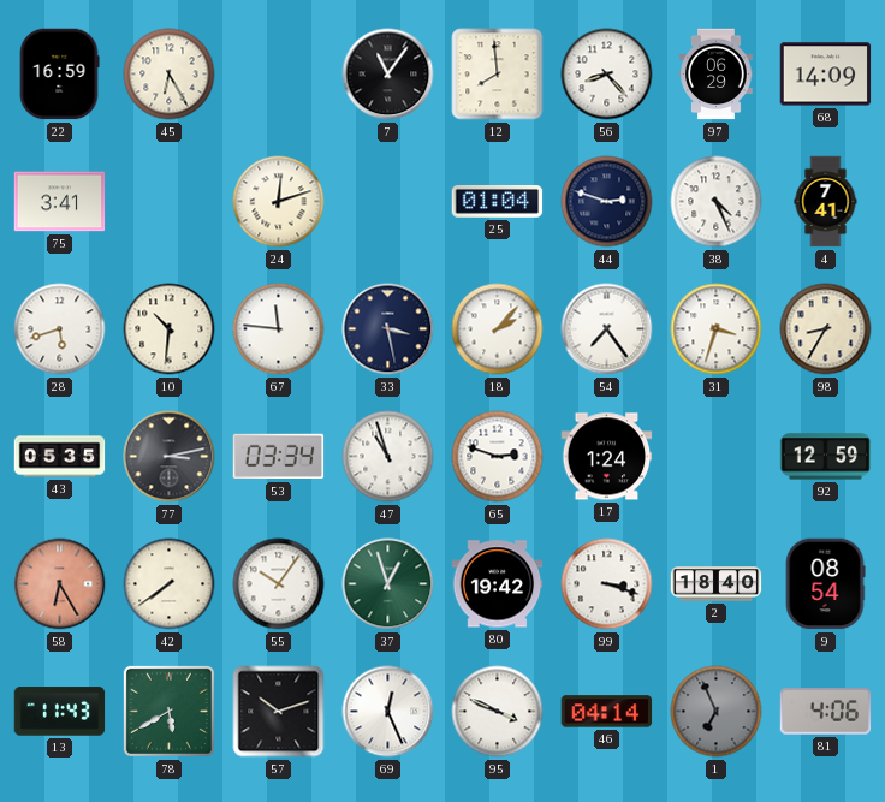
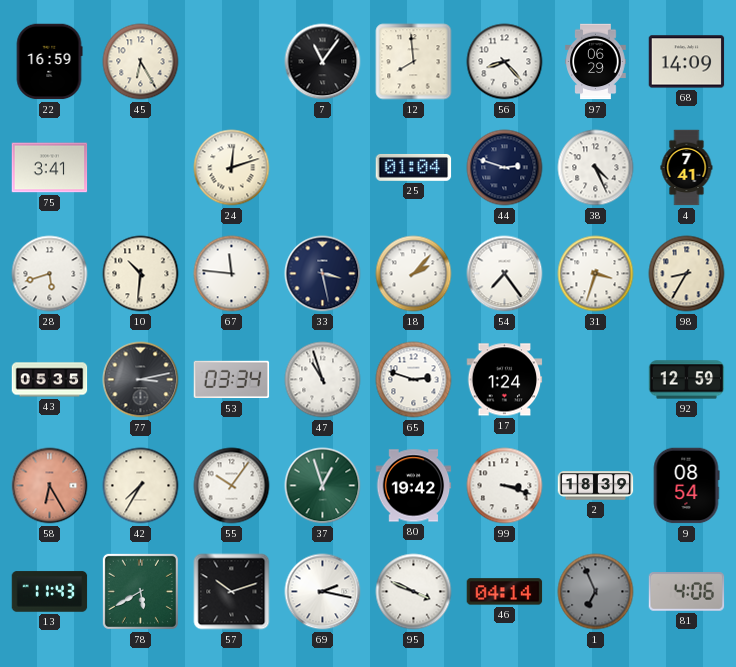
42: 7:39 -> 7:35
2: 18:40 -> 18:39
69: 12:26 -> 2:17
